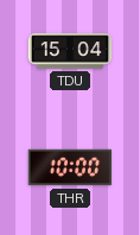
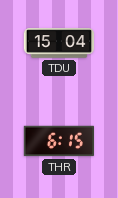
THR: 10:00 -> 6:15
